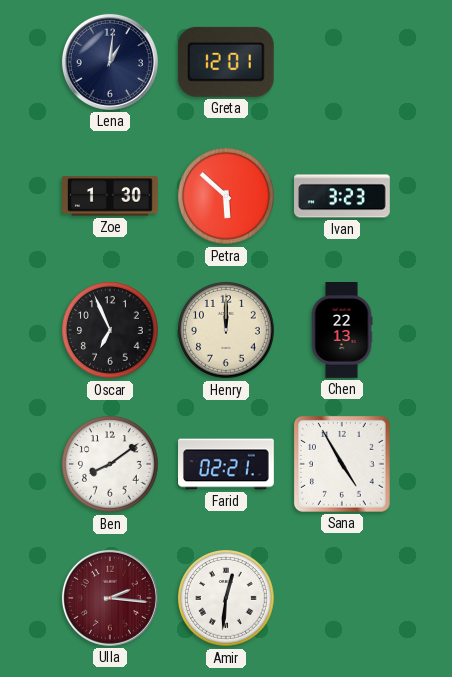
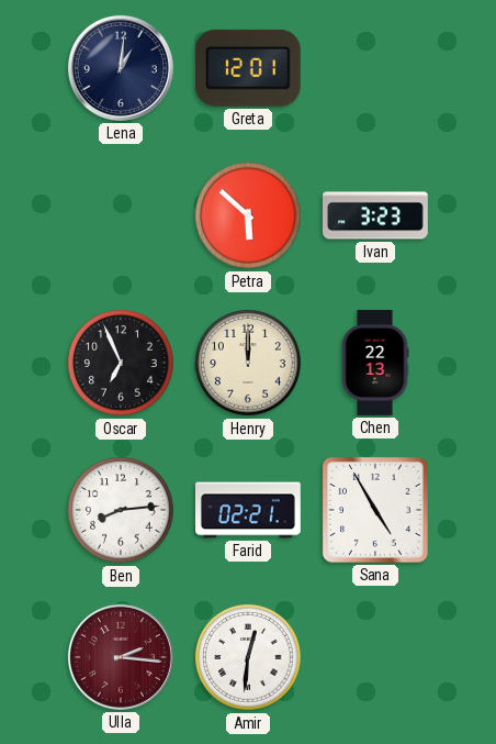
Zoe: 1:30 -> none
Ben: 8:09 -> 8:14
